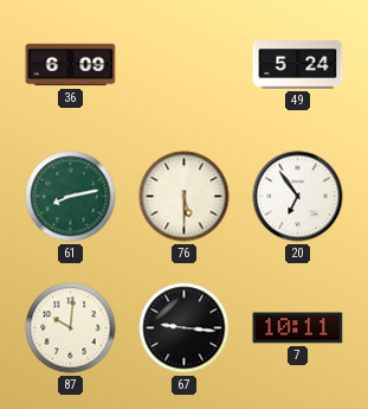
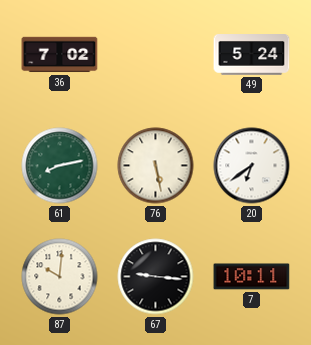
36: 6:09 -> 7:02
76: 5:30 -> 5:28
20: 6:54 -> 6:39
